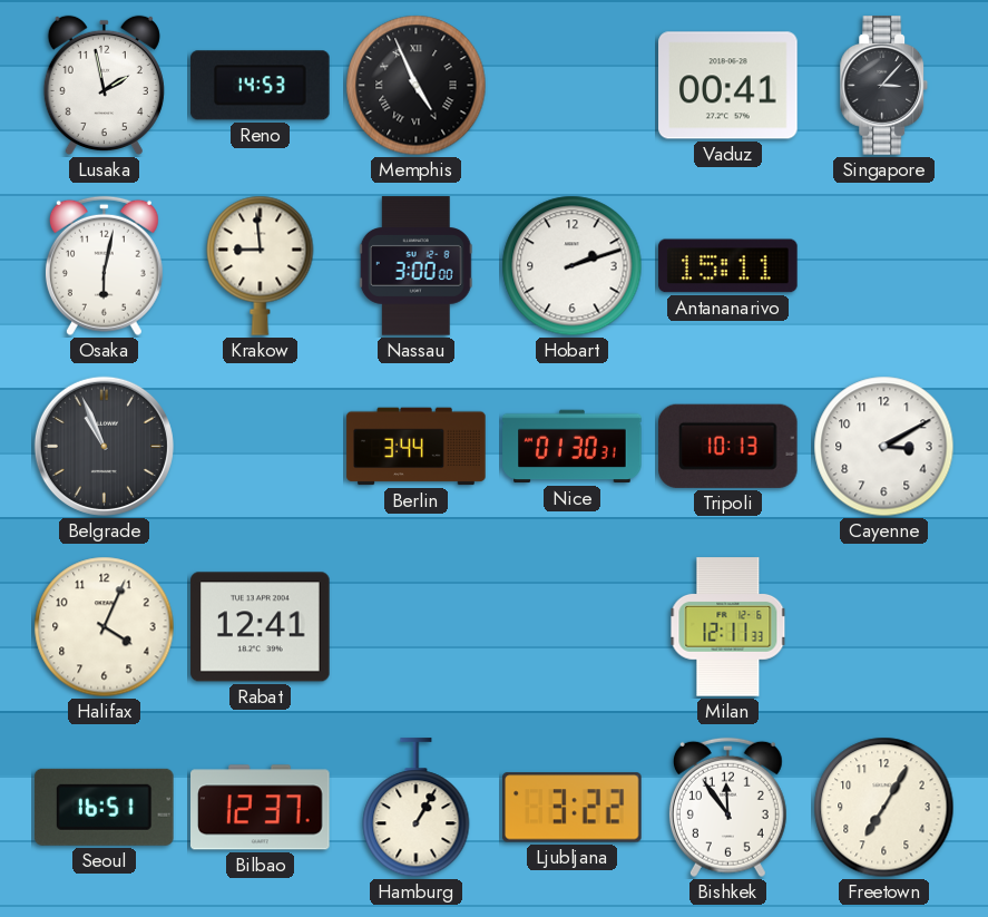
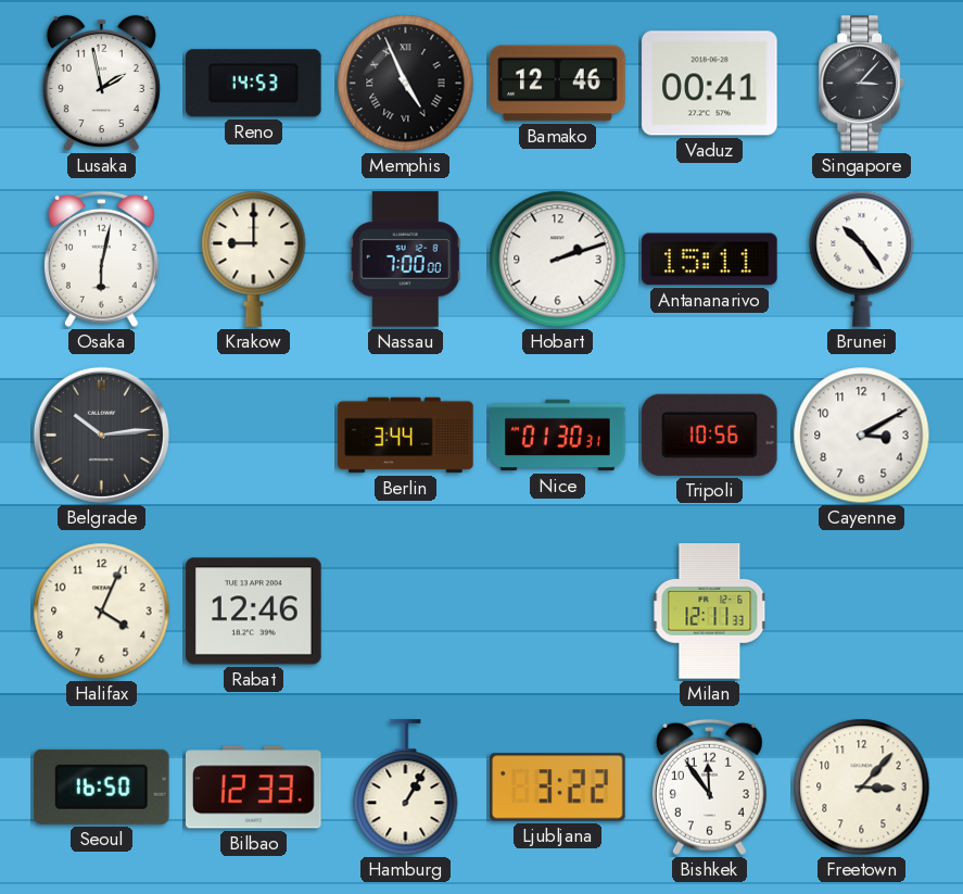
Bamako: none -> 12:46
Krakow: 8:59 -> 9:00
Nassau: 3:00 -> 7:00
Brunei: none -> 10:24
Belgrade: 10:56 -> 10:14
Tripoli: 10:13 -> 10:56
Rabat: 12:41 -> 12:46
Seoul: 16:51 -> 16:50
Bilbao: 12:37 -> 12:33
Freetown: 7:05 -> 3:07
